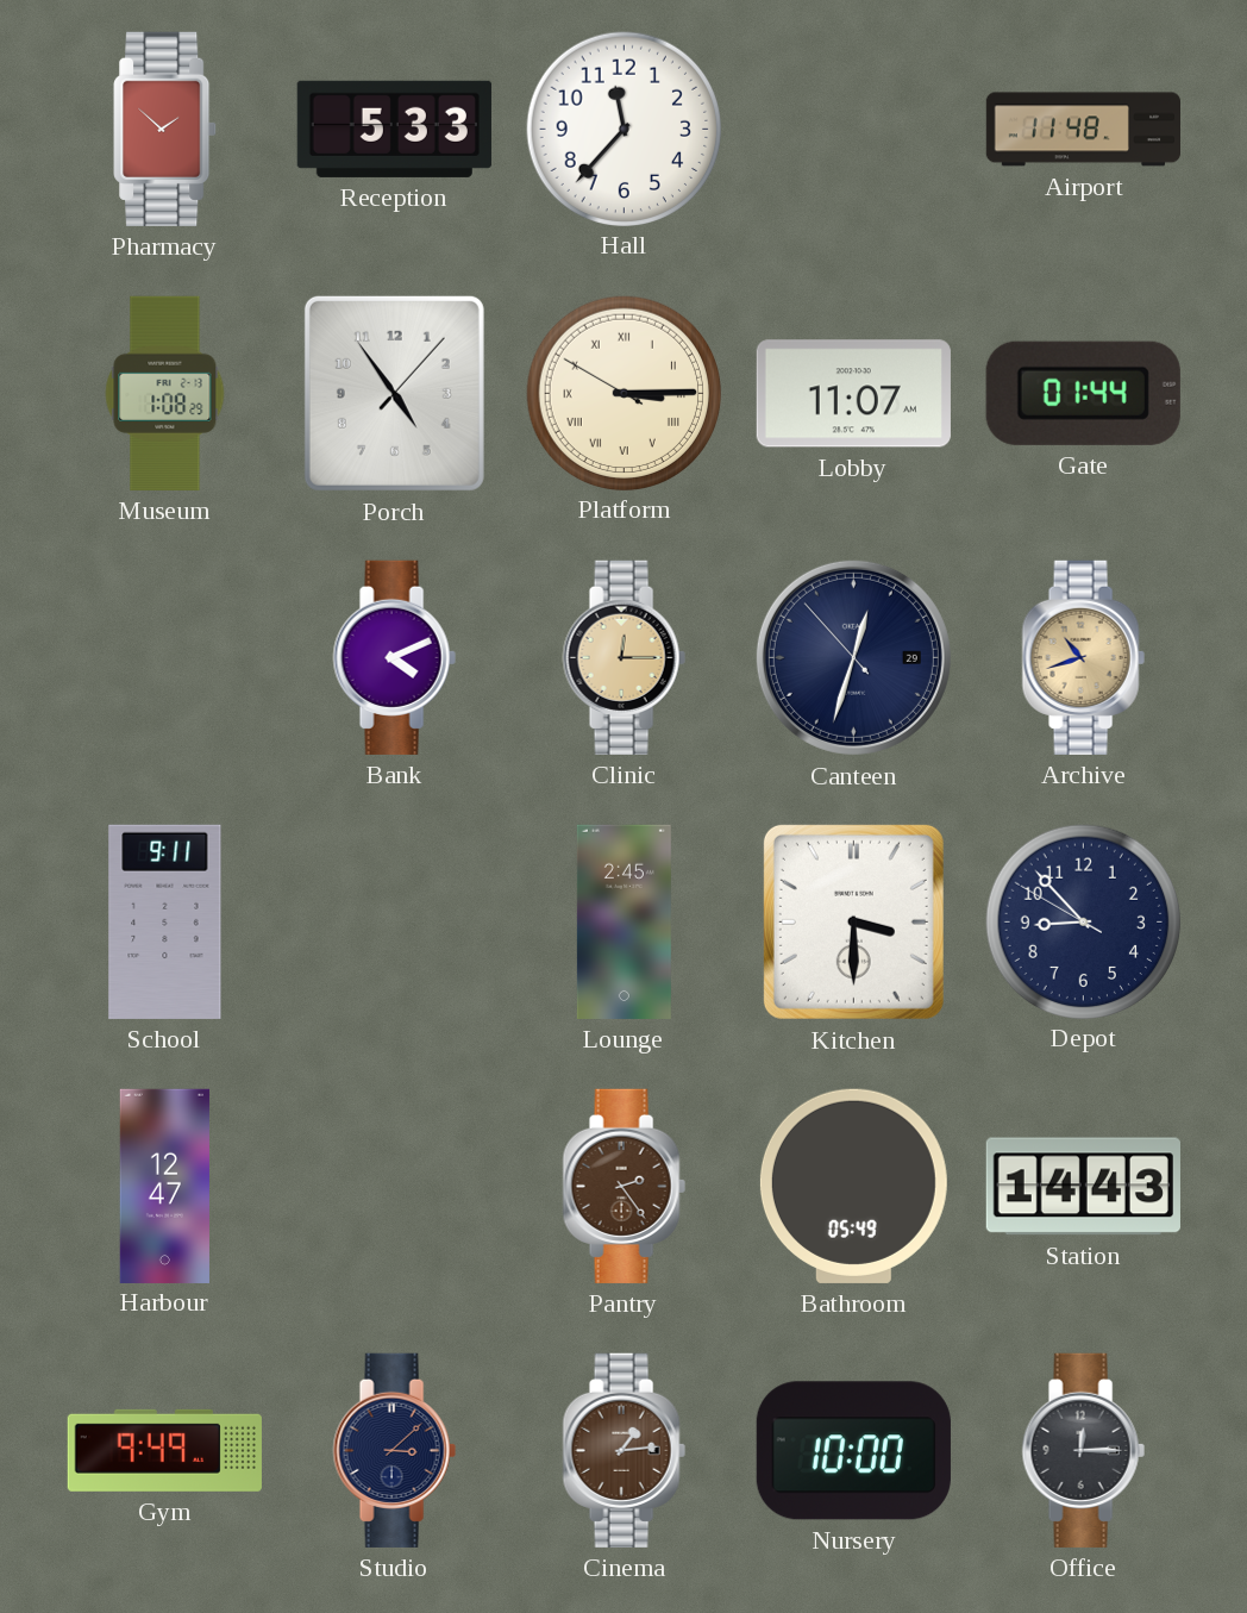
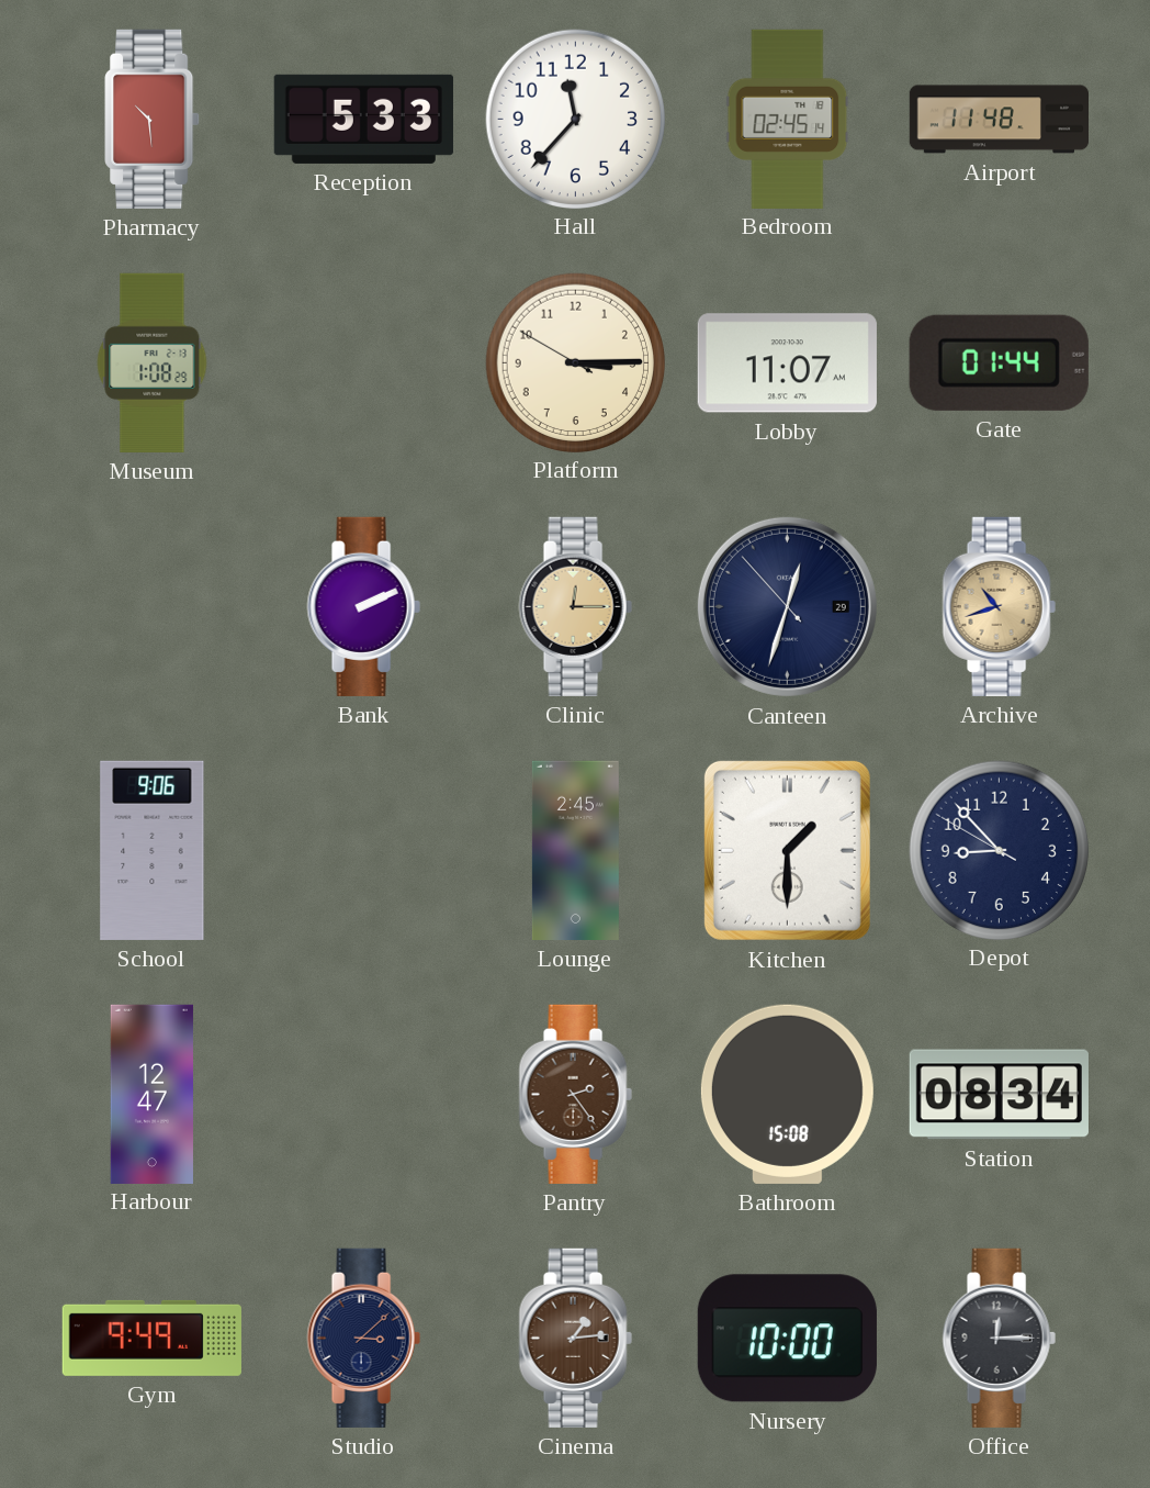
Pharmacy: 1:52 -> 10:29
Bedroom: none -> 02:45
Porch: 4:54 -> none
Platform numerals: Roman -> Arabic
Bank: 4:11 -> 2:11
School: 9:11 -> 9:06
Kitchen: 3:30 -> 1:30
Bathroom: 05:49 -> 15:08
Station: 14:43 -> 08:34
